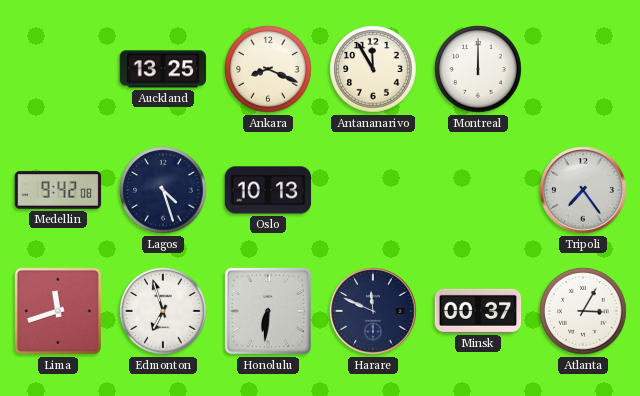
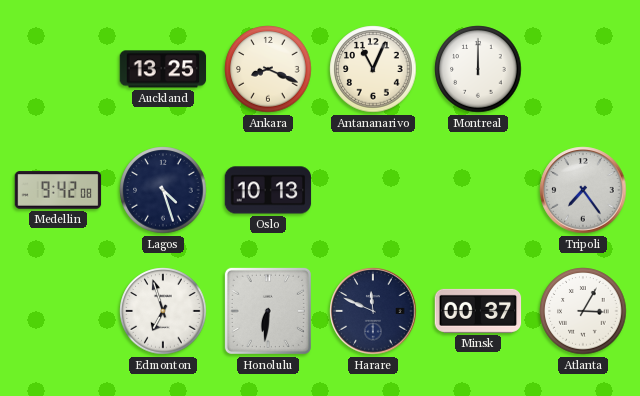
Antananarivo: 11:55 -> 11:04
Lima: 11:42 -> none
